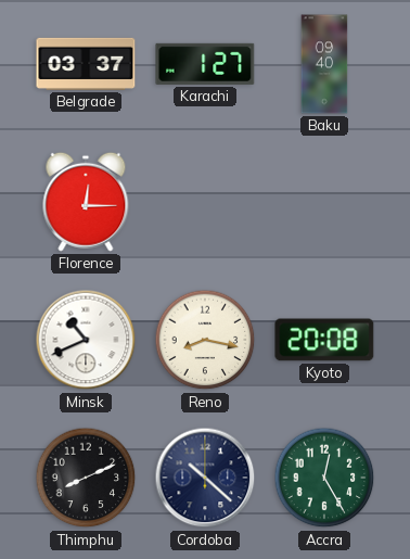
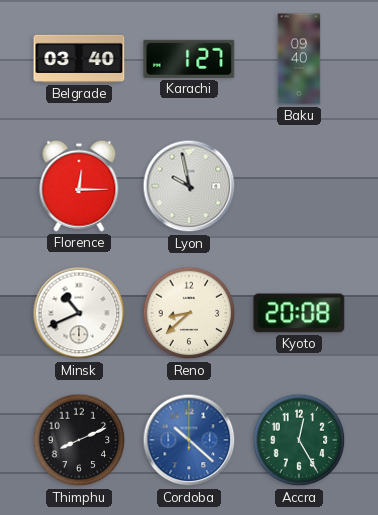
Belgrade: 03:37 -> 03:40
Lyon: none -> 9:58
Reno: 8:17 -> 8:38
Cordoba dial: navy -> blue
